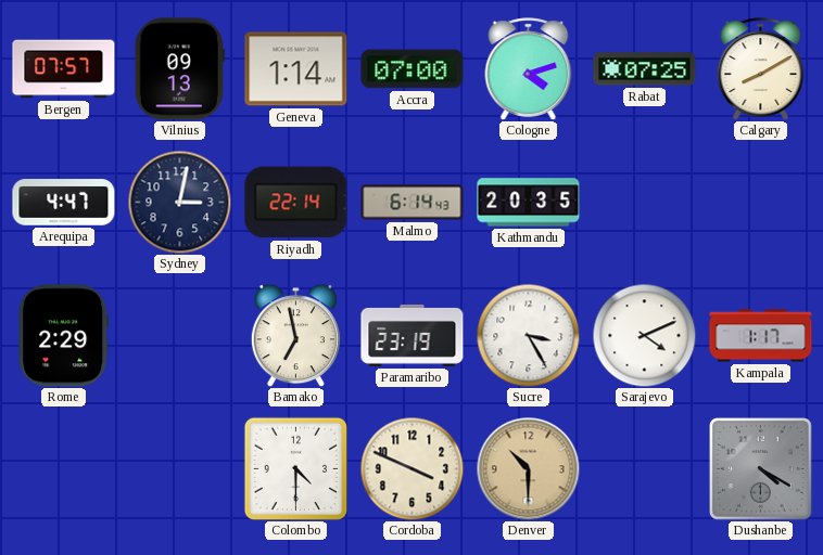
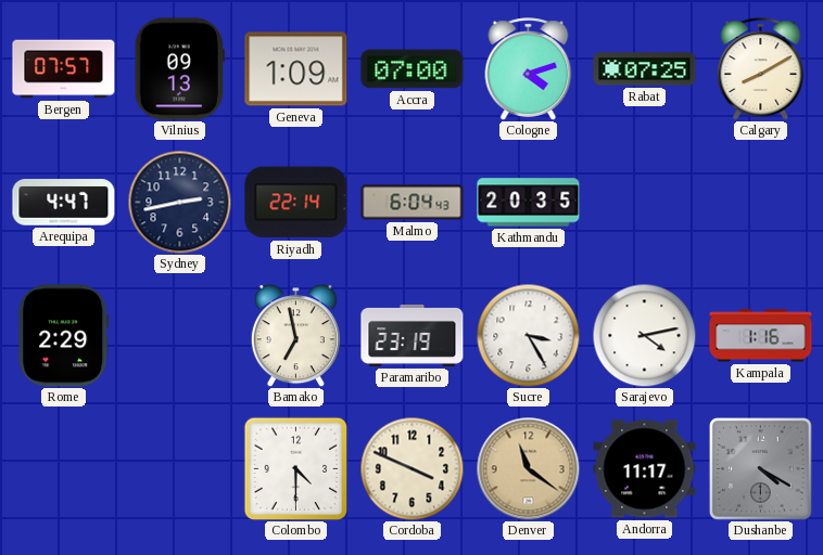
Geneva: 1:14 -> 1:09
Sydney: 3:02 -> 2:43
Malmo: 6:14 -> 6:04
Sarajevo: 4:11 -> 4:13
Kampala: 1:17 -> 1:16
Denver: 10:30 -> 11:21
Andorra: none -> 11:17
